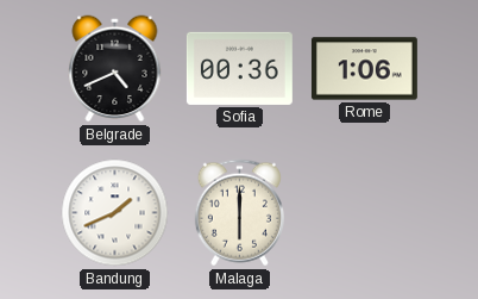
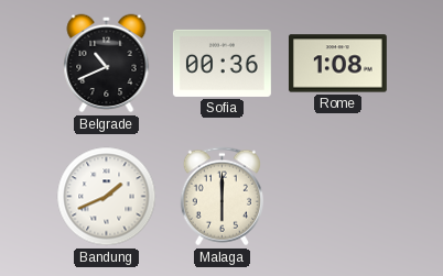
Belgrade: 4:41 -> 10:41
Rome: 1:06 -> 1:08
